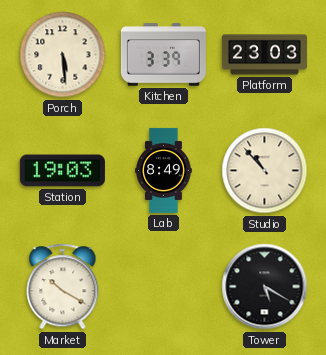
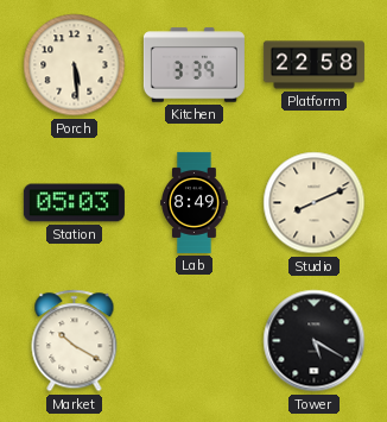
Platform: 23:03 -> 22:58
Station: 19:03 -> 05:03
Studio: 10:53 -> 8:11
